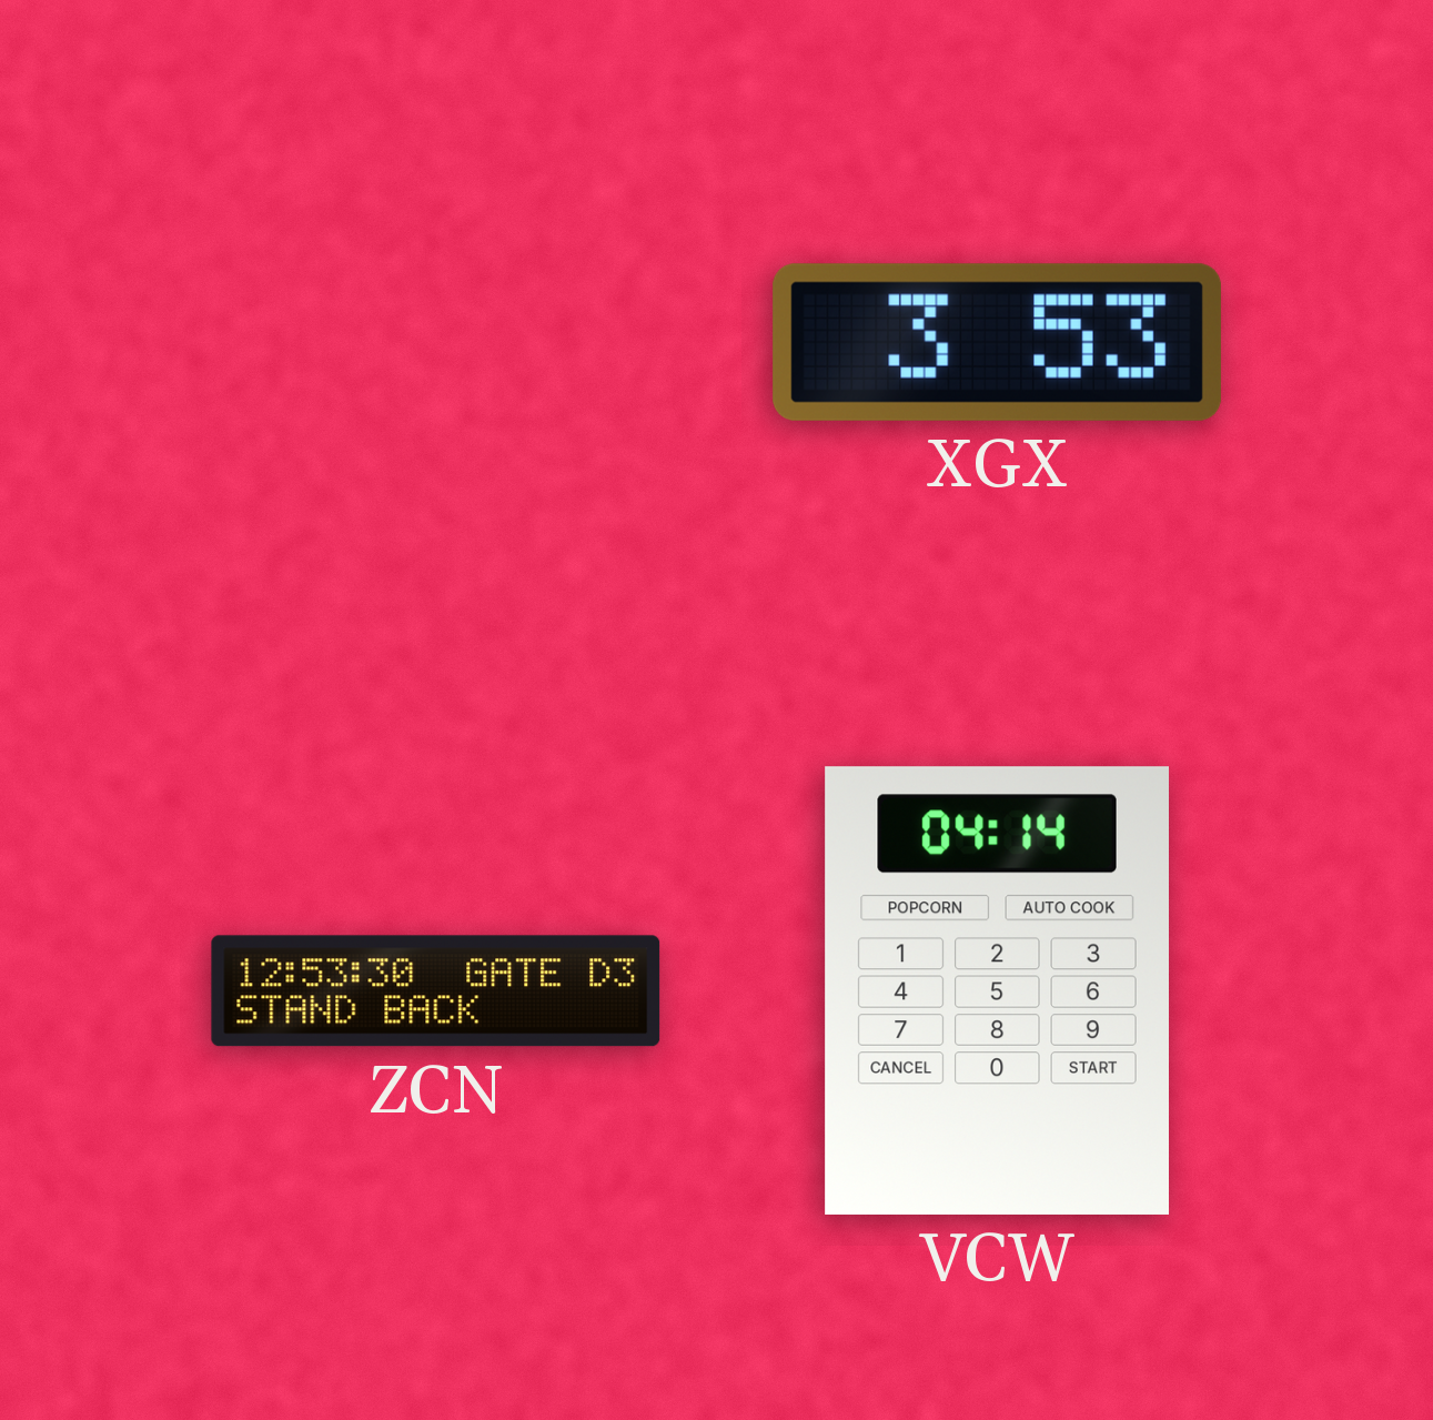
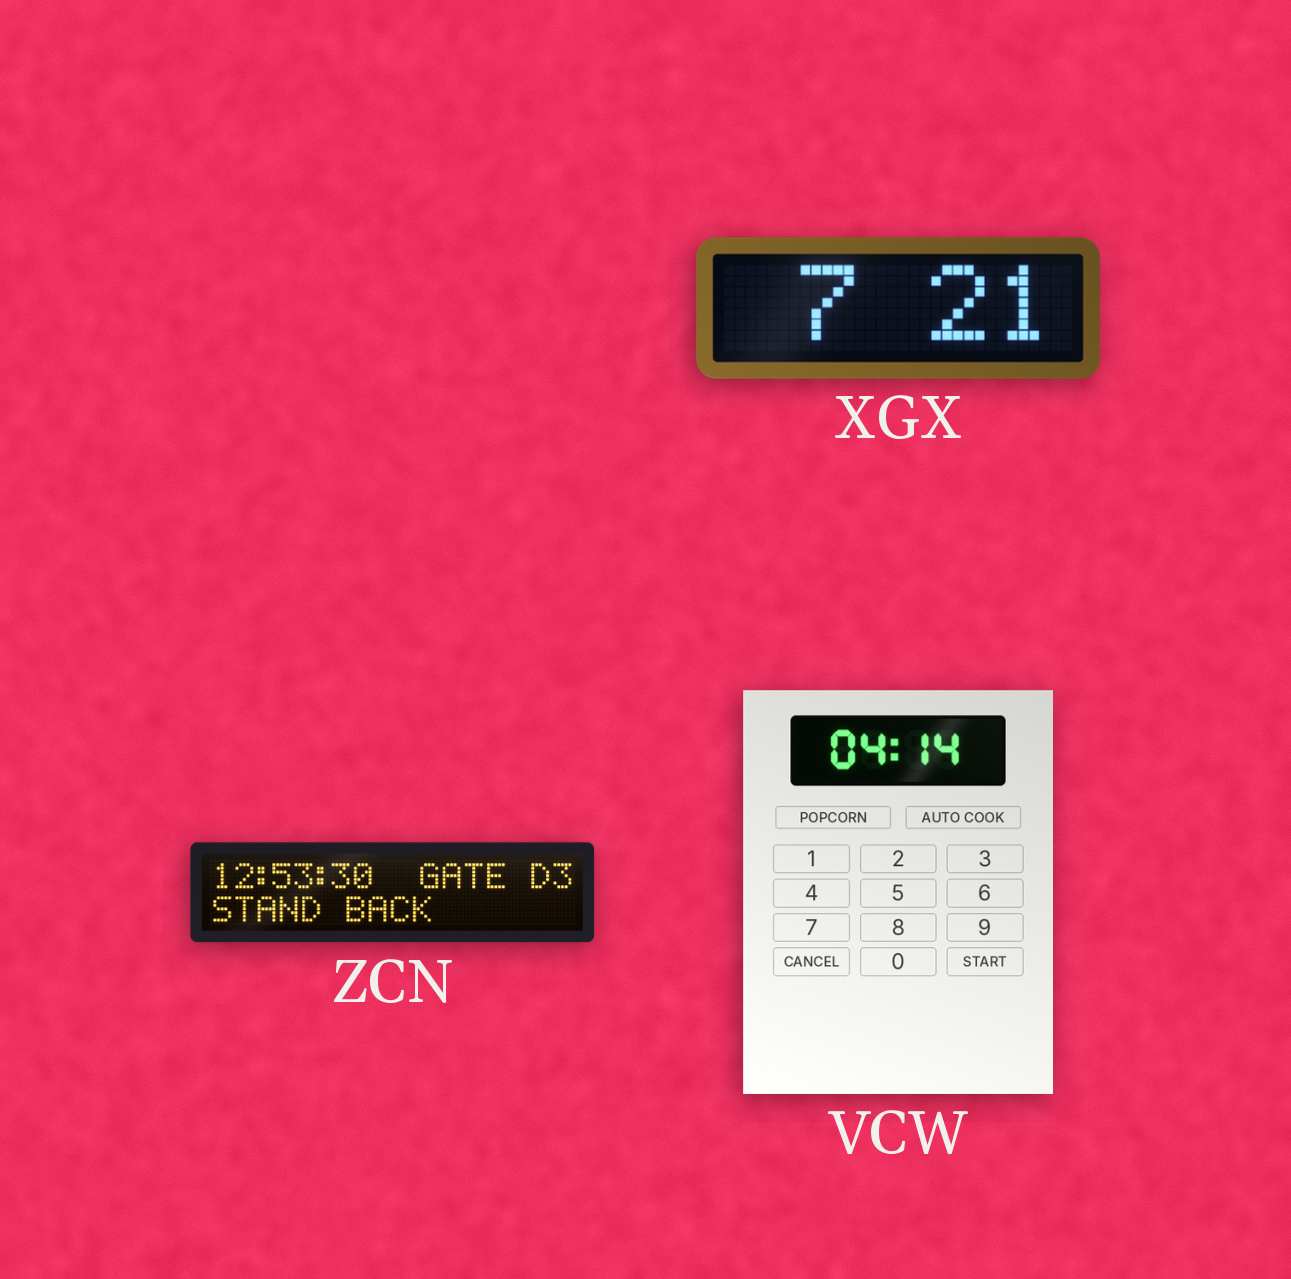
XGX: 3:53 -> 7:21
